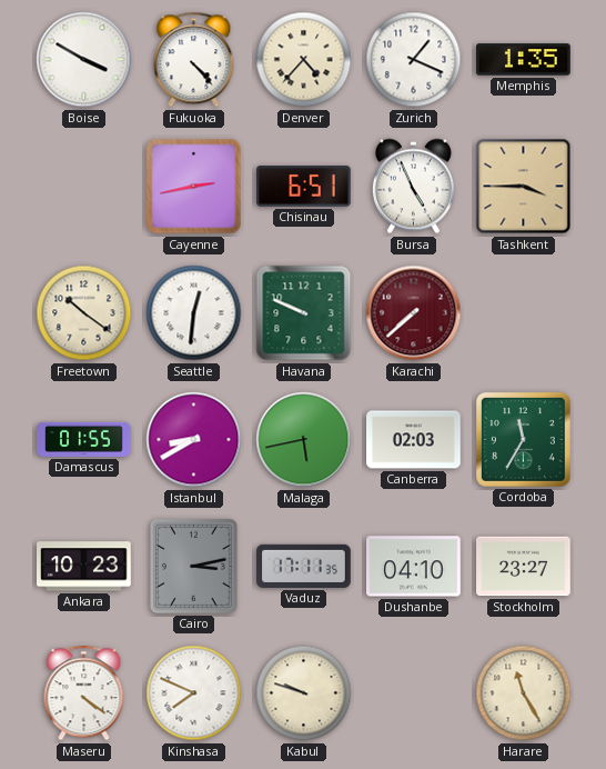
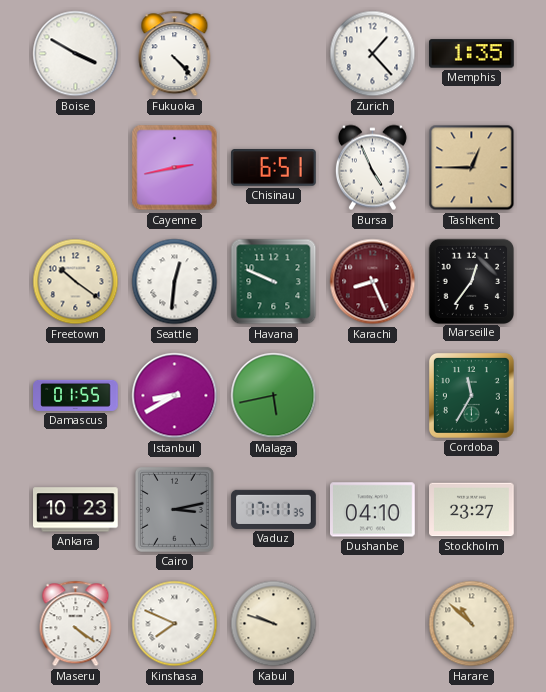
Denver: 4:37 -> none
Zurich: 1:19 -> 1:23
Tashkent: 3:45 -> 12:45
Karachi: 7:38 -> 8:26
Marseille: none -> 12:36
Canberra: 02:03 -> none
Harare: 11:25 -> 10:52
